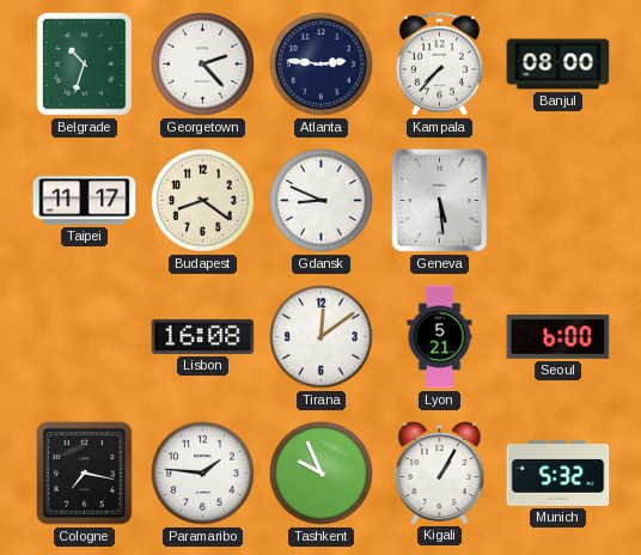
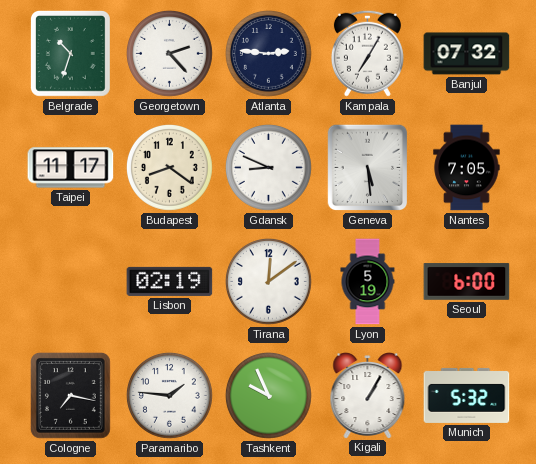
Kampala: 7:37 -> 7:05
Banjul: 08:00 -> 07:32
Nantes: none -> 7:05
Lisbon: 16:08 -> 02:19
Lyon: 5:21 -> 5:19
